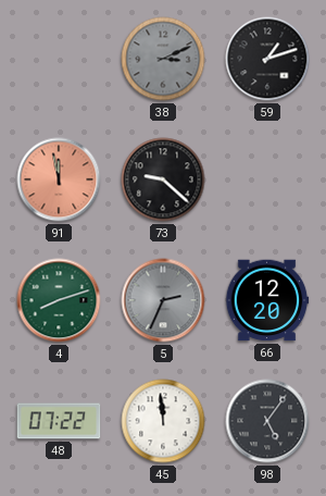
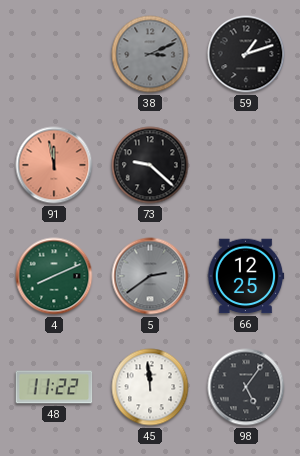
4: 8:12 -> 8:11
5: 2:34 -> 2:39
66: 12:20 -> 12:25
48: 07:22 -> 11:22
